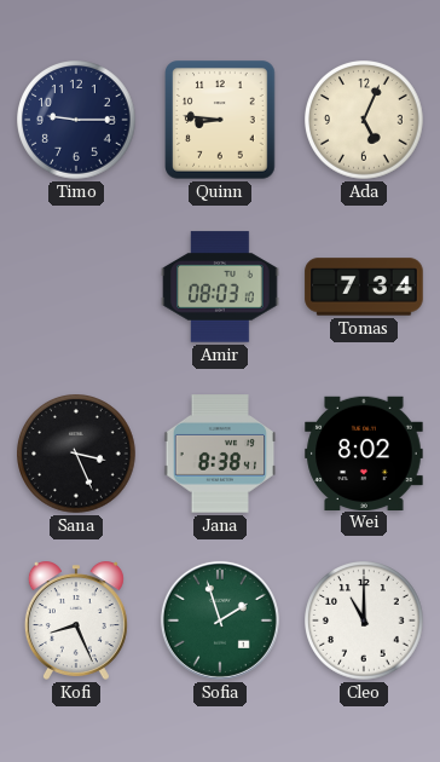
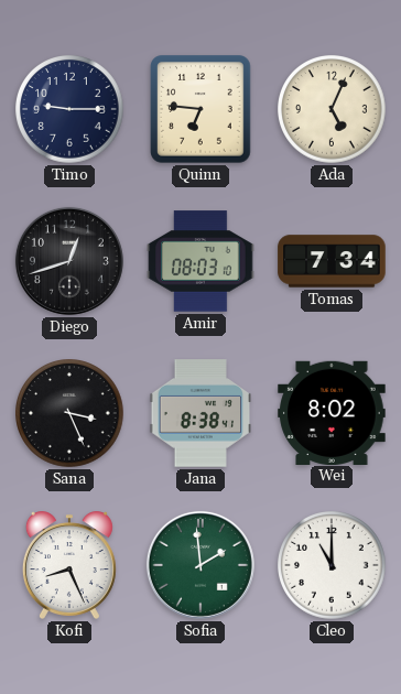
Quinn: 8:46 -> 6:46
Diego: none -> 12:42
Sofia: 1:57 -> 1:59
